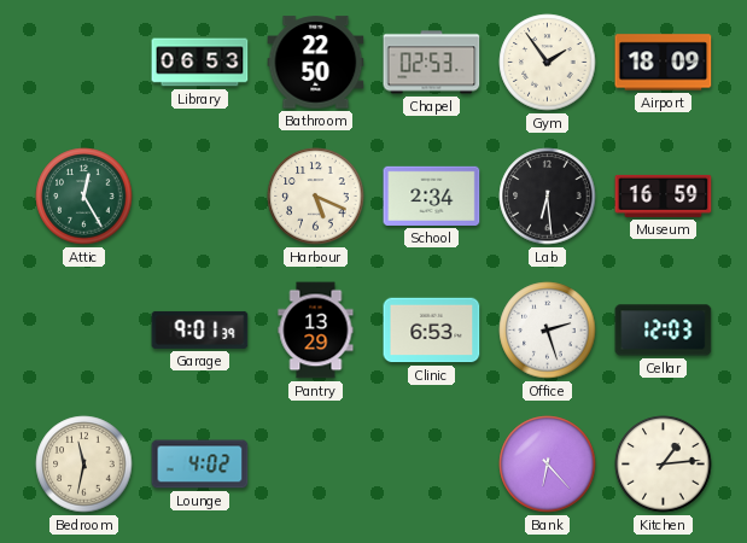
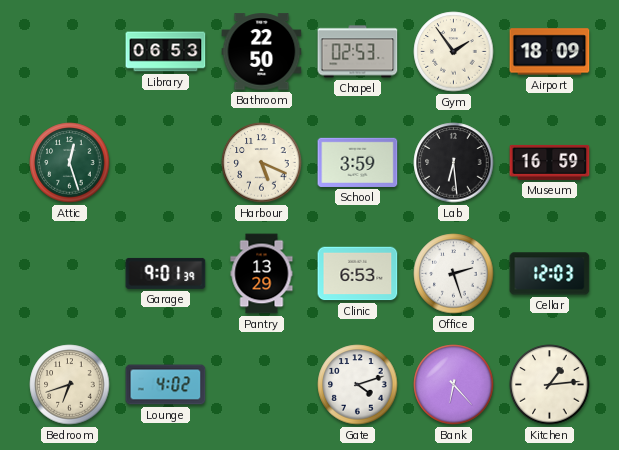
Attic: 12:25 -> 12:27
School: 2:34 -> 3:59
Bedroom: 11:32 -> 6:42
Gate: none -> 4:12
